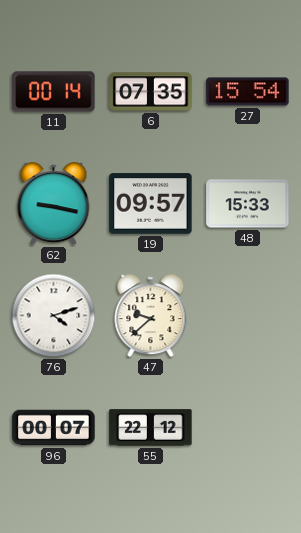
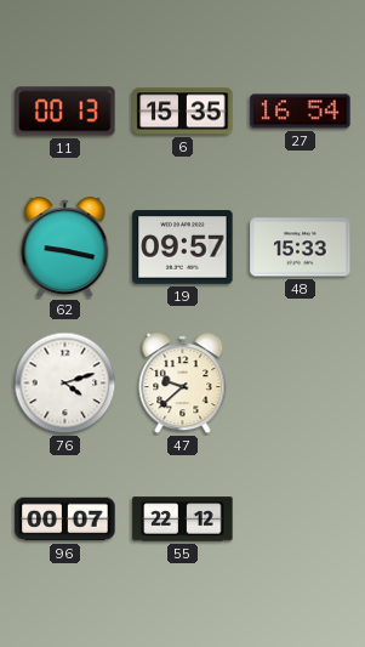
11: 00:14 -> 00:13
6: 07:35 -> 15:35
27: 15:54 -> 16:54
